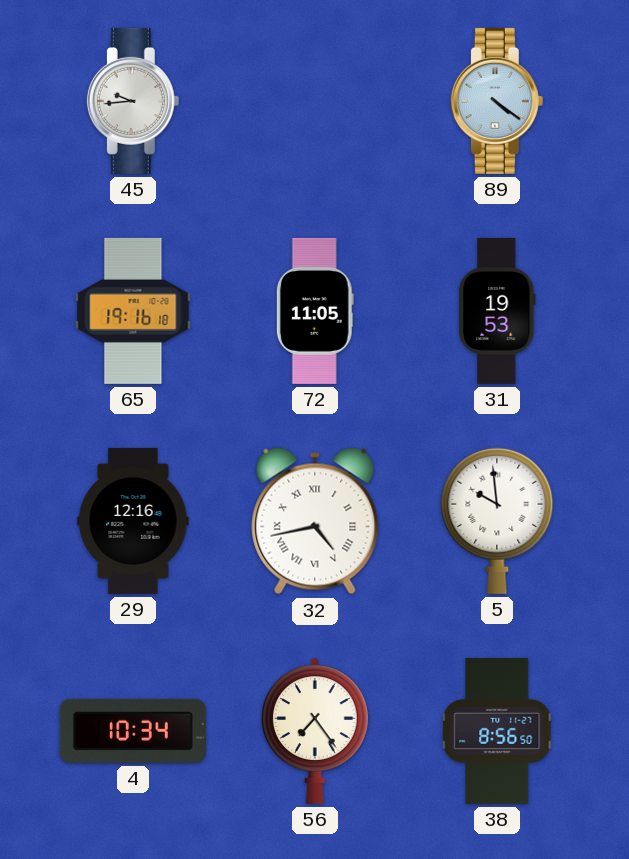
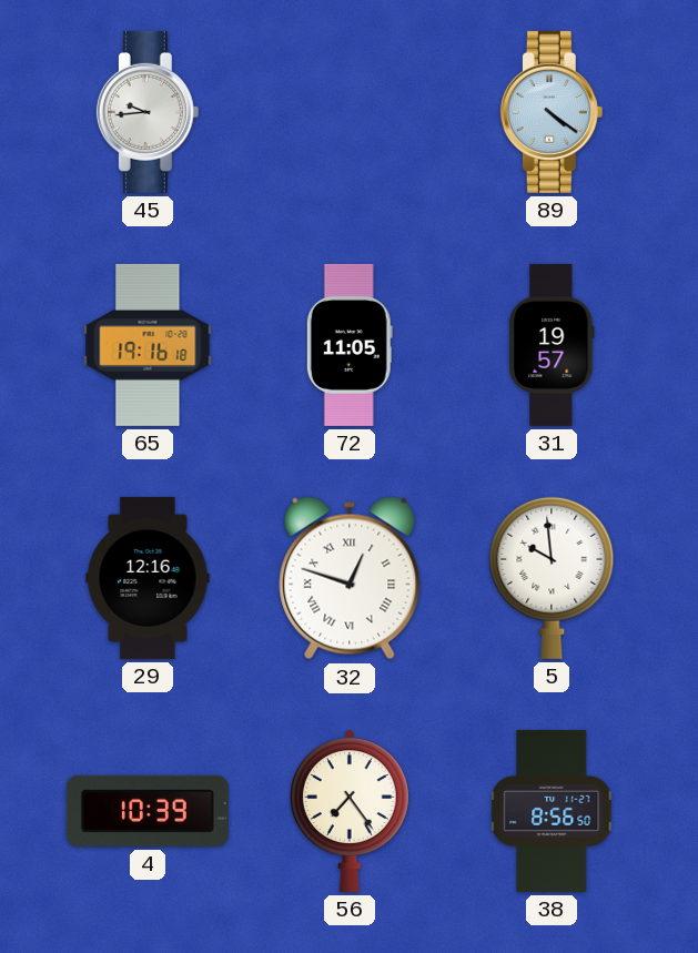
31: 19:53 -> 19:57
32: 4:43 -> 12:48
4: 10:34 -> 10:39
